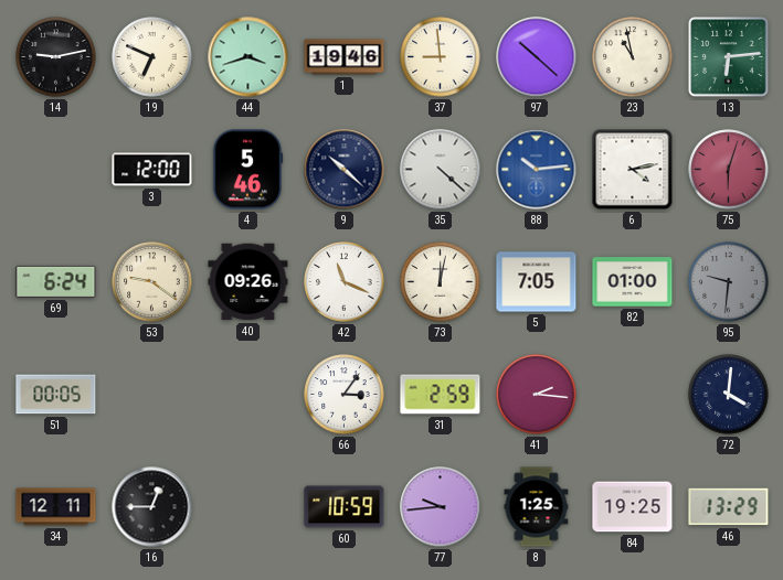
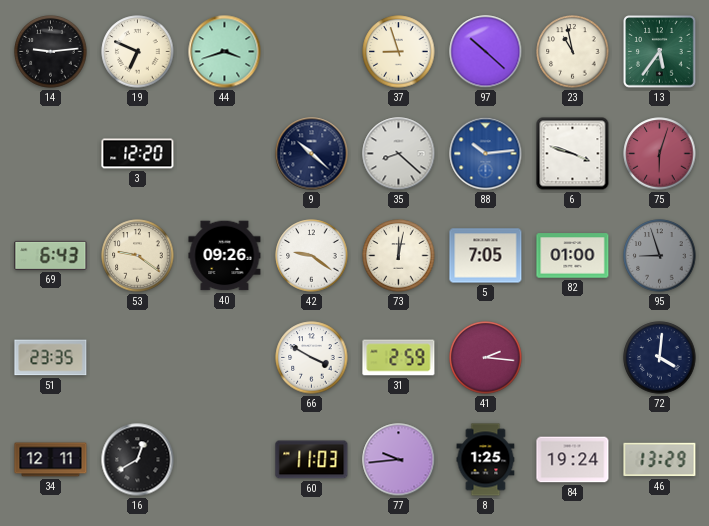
14: 9:13 -> 9:14
1: 19:46 -> none
37: 8:59 -> 8:57
13: 6:14 -> 5:36
3: 12:00 -> 12:20
4: 5:46 -> none
35: 4:22 -> 8:22
6: 4:13 -> 3:48
69: 6:24 -> 6:43
42: 11:19 -> 9:21
95: 9:31 -> 8:57
51: 00:05 -> 23:35
66: 3:06 -> 3:50
16: 12:45 -> 12:40
60: 10:59 -> 11:03
84: 19:25 -> 19:24
